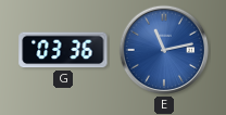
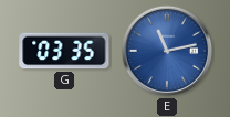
G: 03:36 -> 03:35
